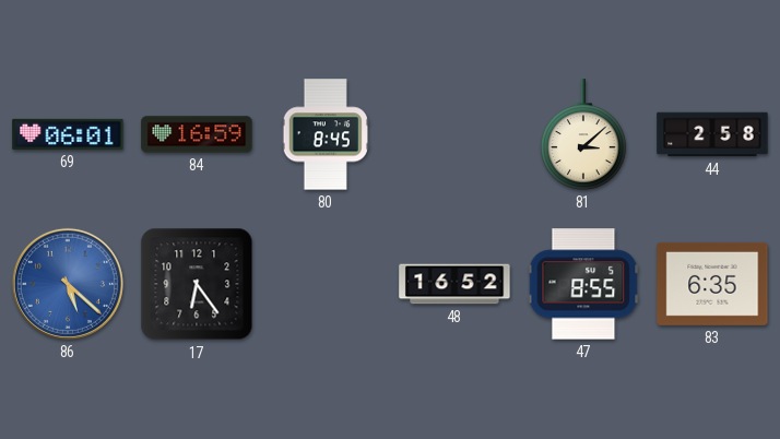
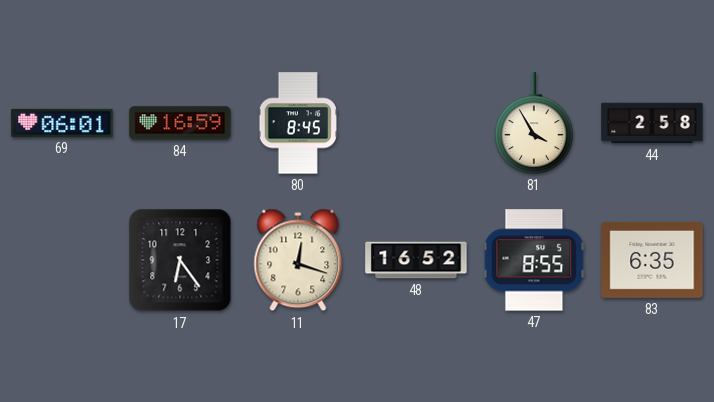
81: 3:08 -> 3:55
86: 5:22 -> none
11: none -> 12:18
